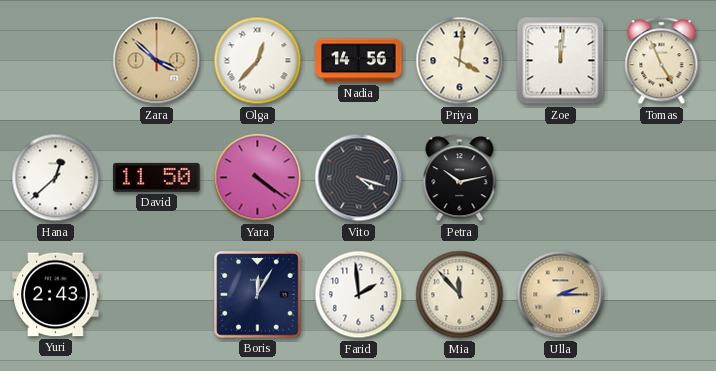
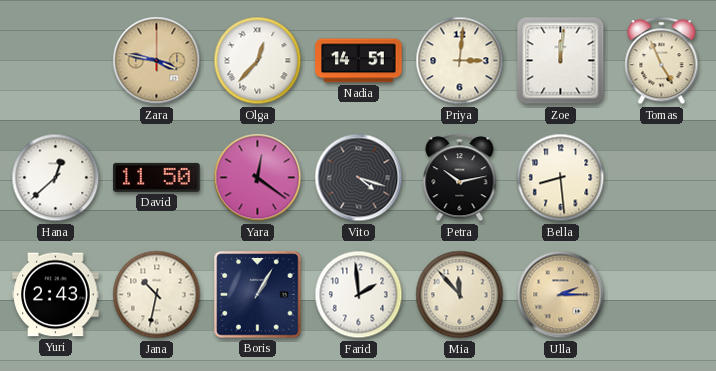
Zara: 3:52 -> 3:47
Nadia: 14:56 -> 14:51
Priya: 4:01 -> 3:01
Yara: 4:21 -> 12:21
Bella: none -> 8:29
Jana: none -> 10:32
Boris: 12:05 -> 1:05
